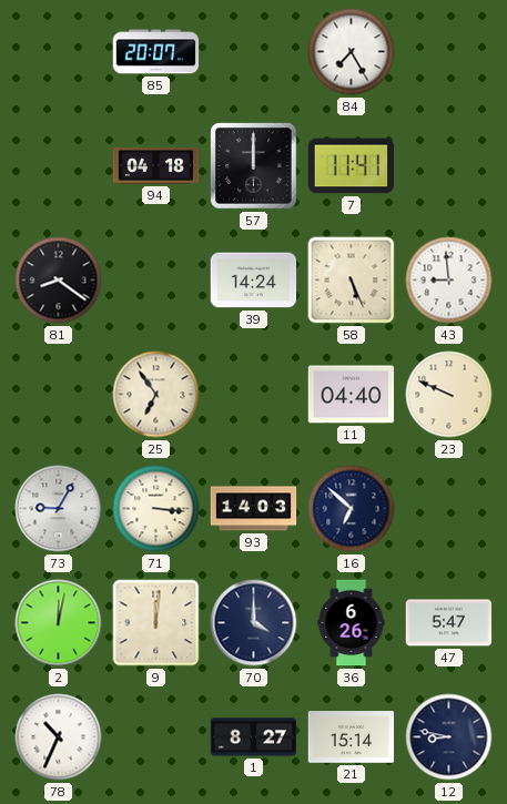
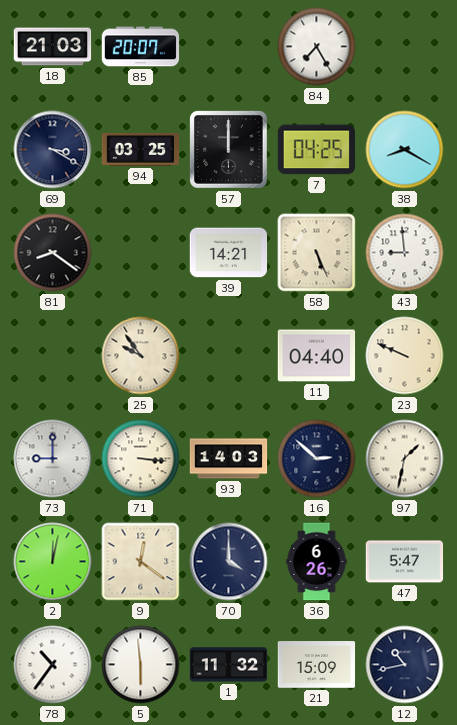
18: none -> 21:03
69: none -> 3:20
94: 04:18 -> 03:25
7: 11:41 -> 04:25
38: none -> 8:20
39: 14:24 -> 14:21
25: 6:54 -> 9:54
73: 9:05 -> 9:00
16: 6:52 -> 2:52
97: none -> 1:32
9: 12:01 -> 12:21
78: 10:34 -> 10:36
5: none -> 5:59
1: 8:27 -> 11:32
21: 15:14 -> 15:09
12: 8:47 -> 10:43
